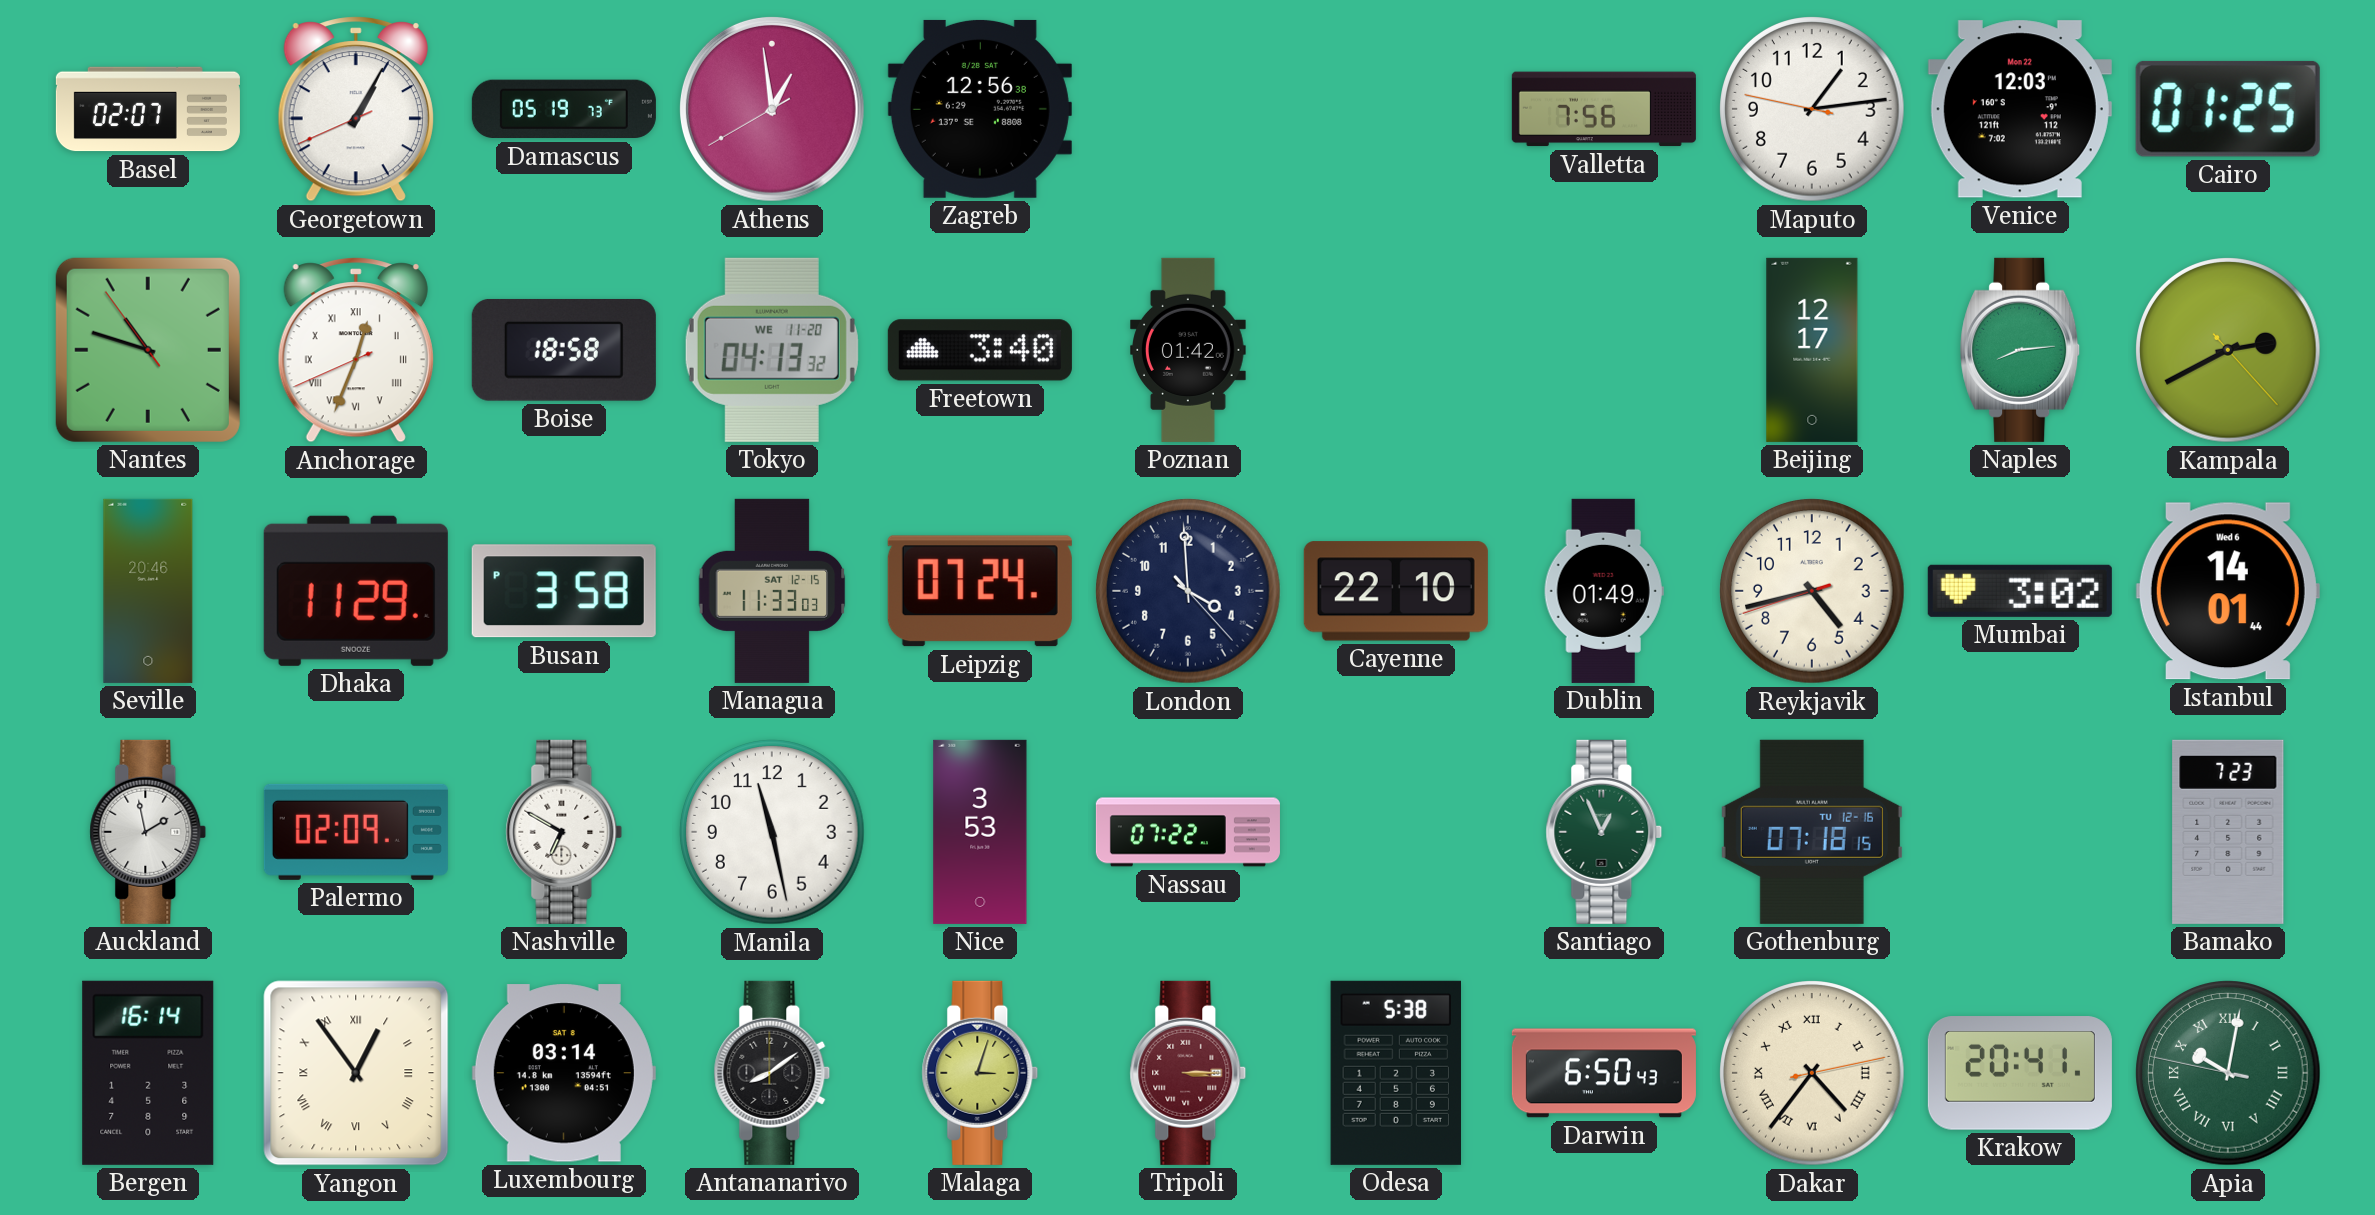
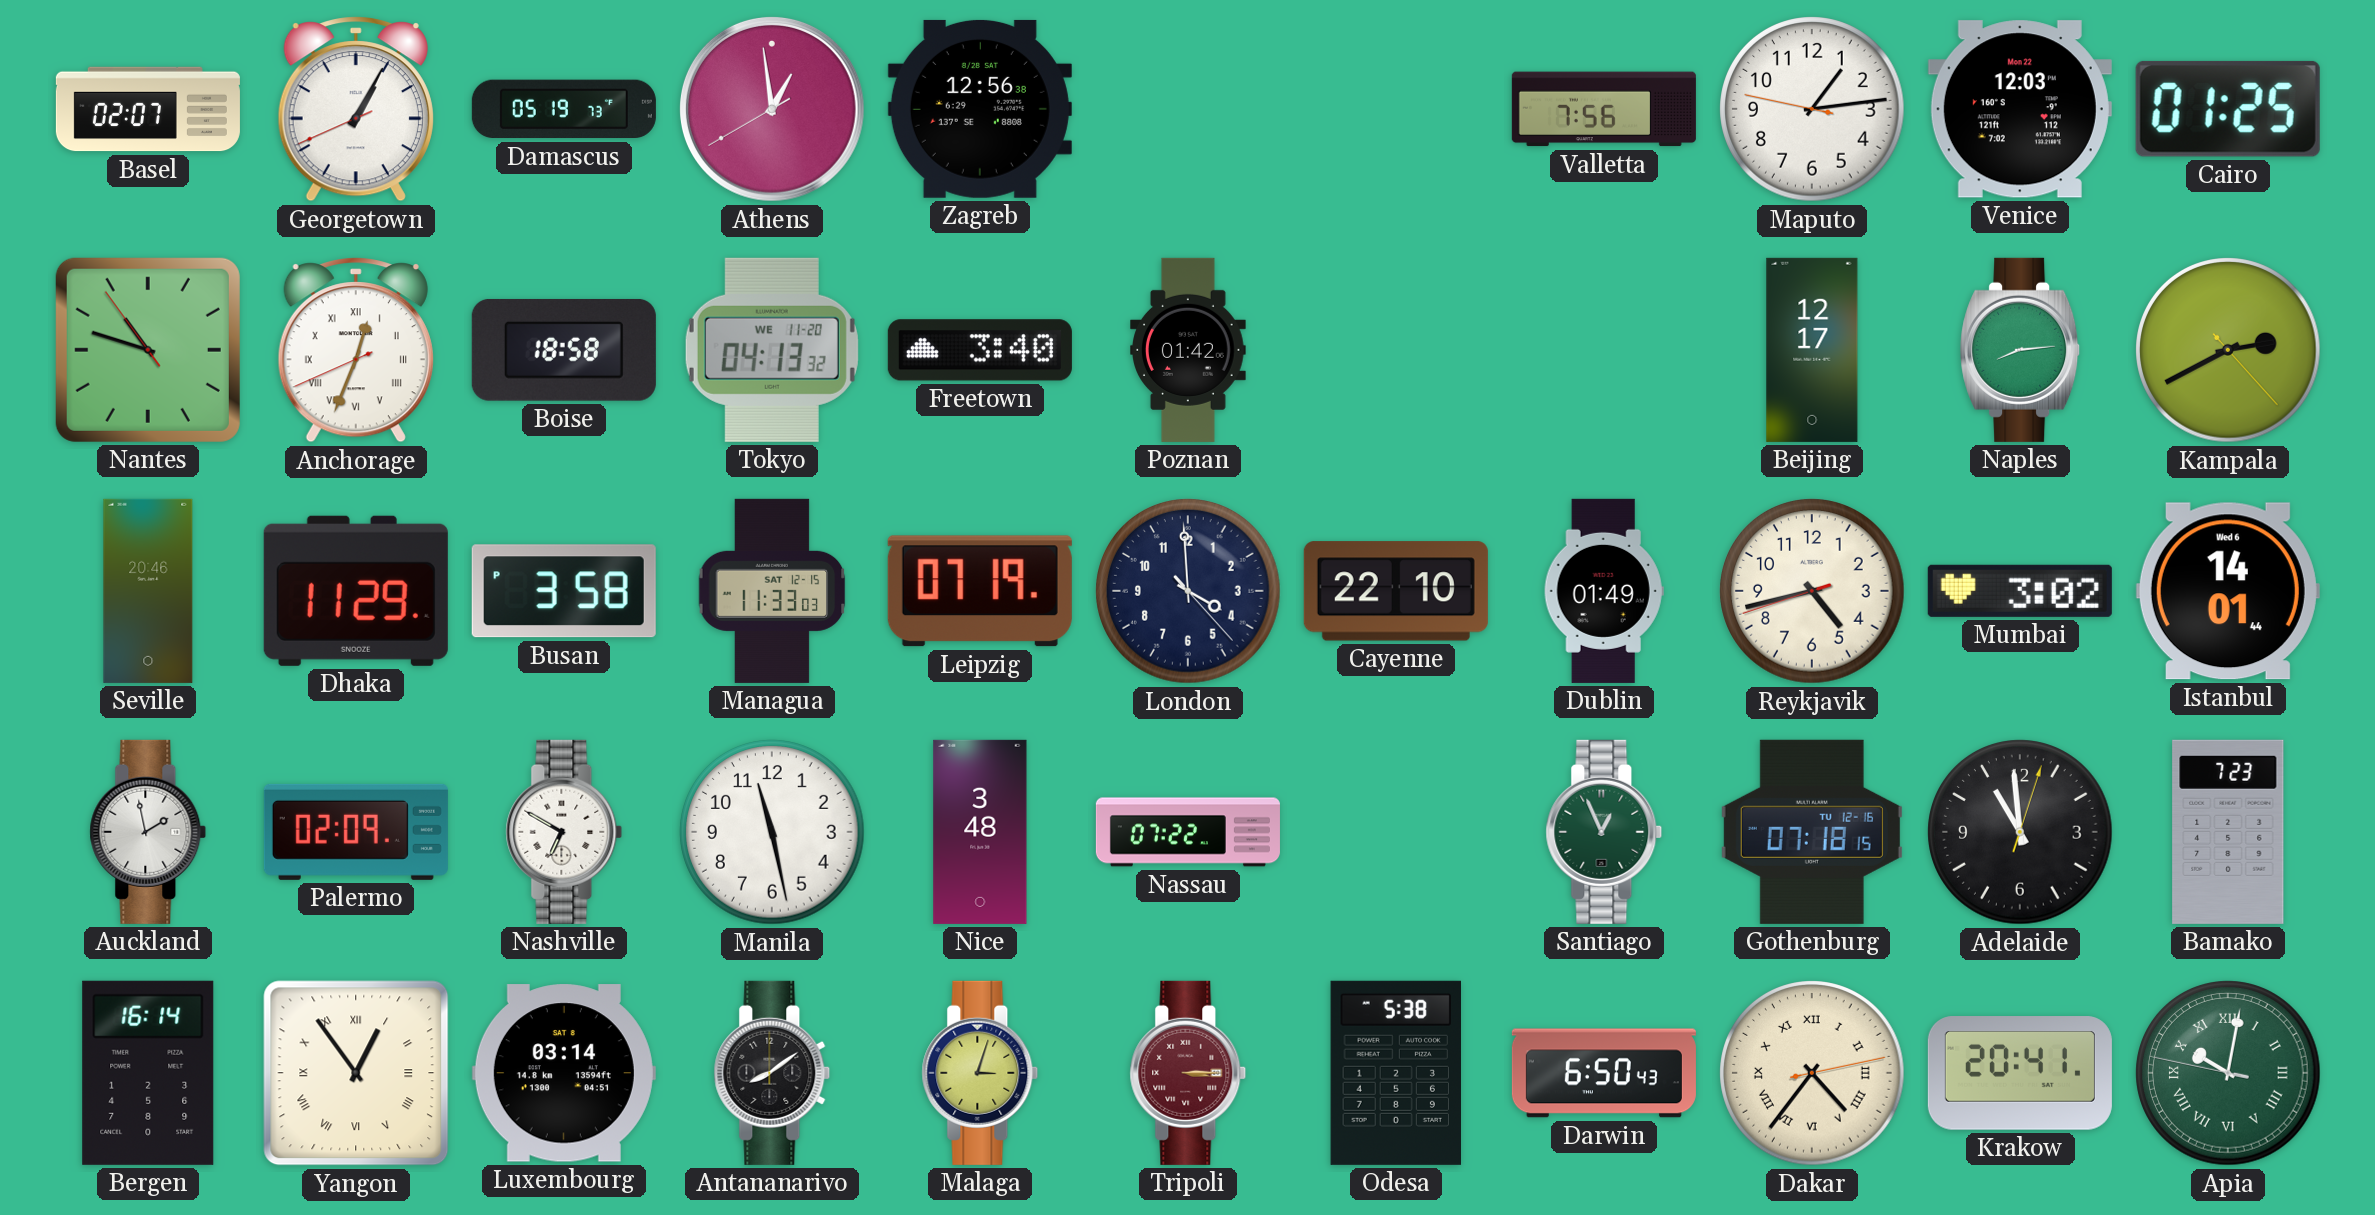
Leipzig: 07:24 -> 07:19
Nice: 3:53 -> 3:48
Adelaide: none -> 10:59
